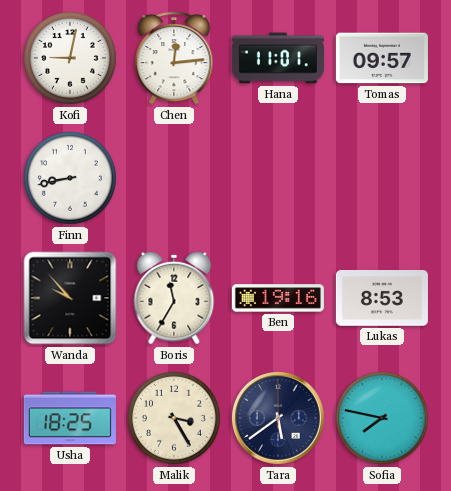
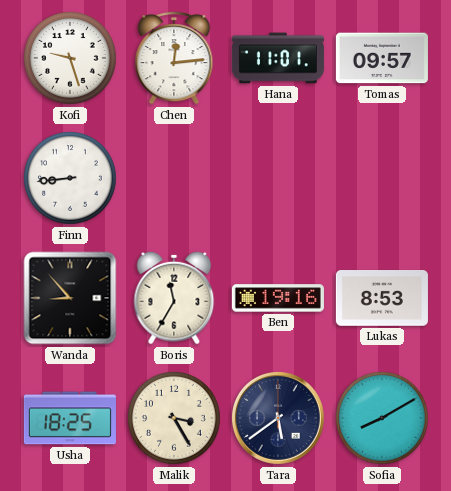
Kofi: 9:02 -> 9:27
Finn: 8:43 -> 8:44
Wanda: 9:53 -> 8:53
Sofia: 7:47 -> 8:10
